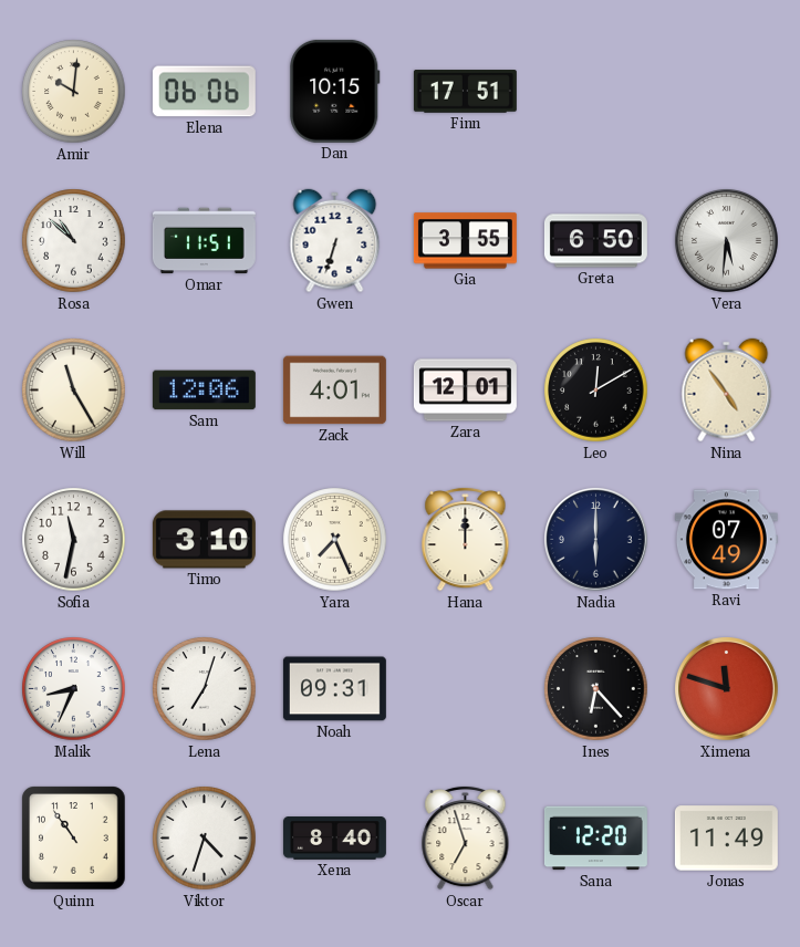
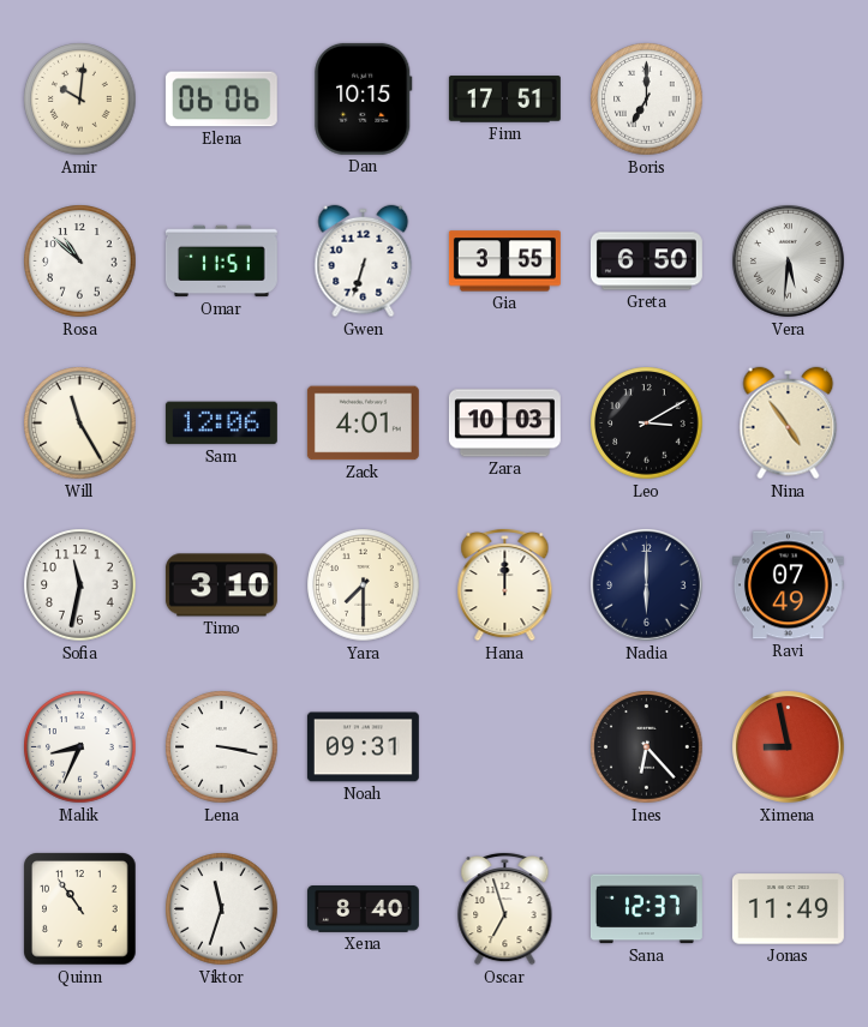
Boris: none -> 7:00
Zara: 12:01 -> 10:03
Leo: 12:10 -> 3:10
Yara: 7:26 -> 7:30
Lena: 7:03 -> 3:17
Ximena: 11:48 -> 8:58
Viktor: 4:33 -> 11:33
Sana: 12:20 -> 12:37
